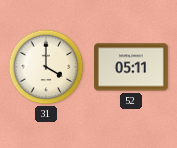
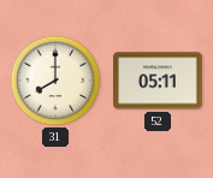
31: 4:00 -> 8:00
